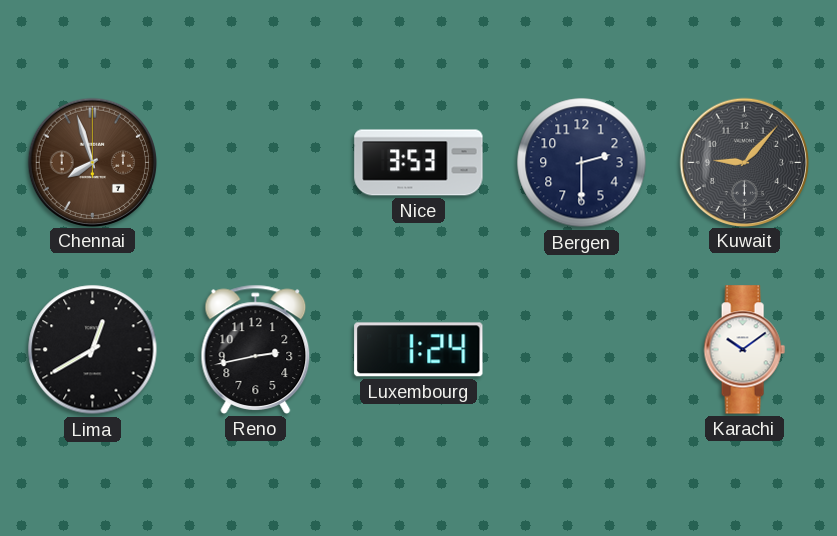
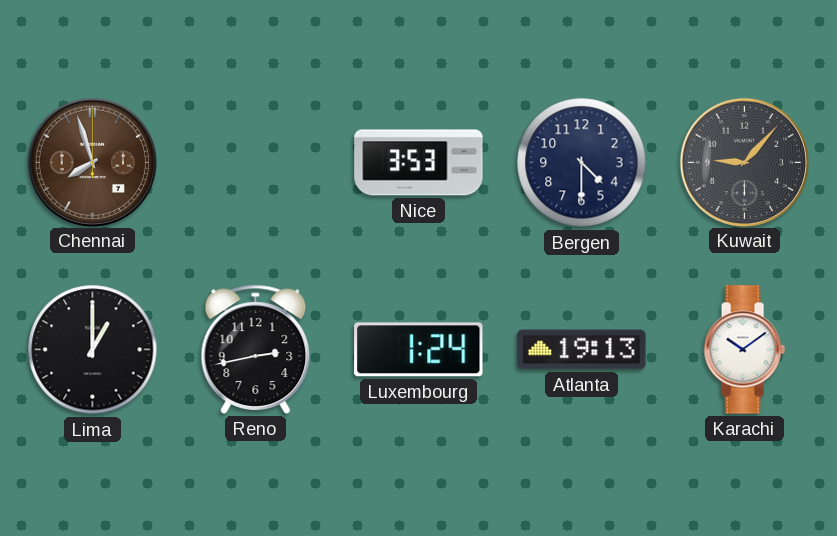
Bergen: 2:30 -> 4:30
Lima: 12:40 -> 1:00
Atlanta: none -> 19:13
